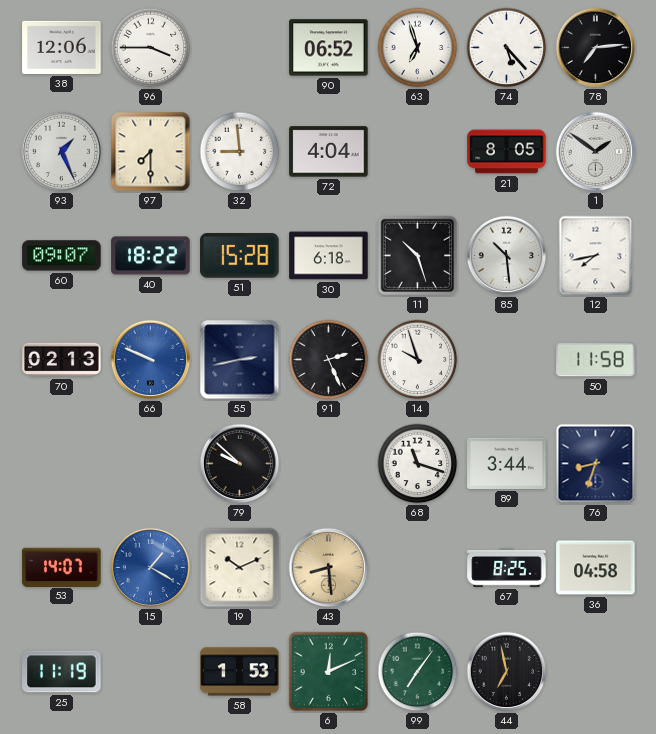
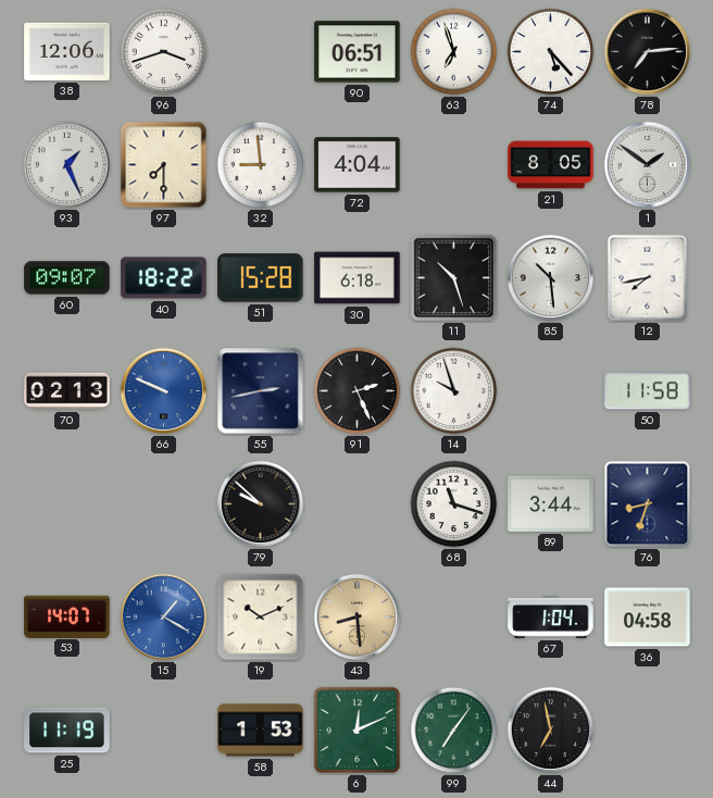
96: 3:45 -> 3:42
90: 06:52 -> 06:51
67: 8:25 -> 1:04
